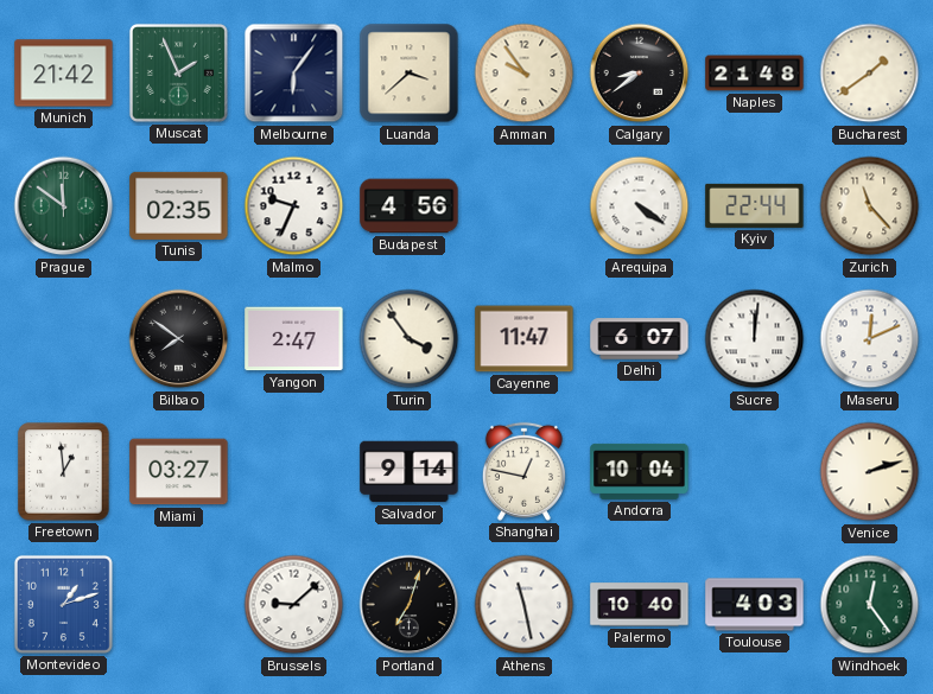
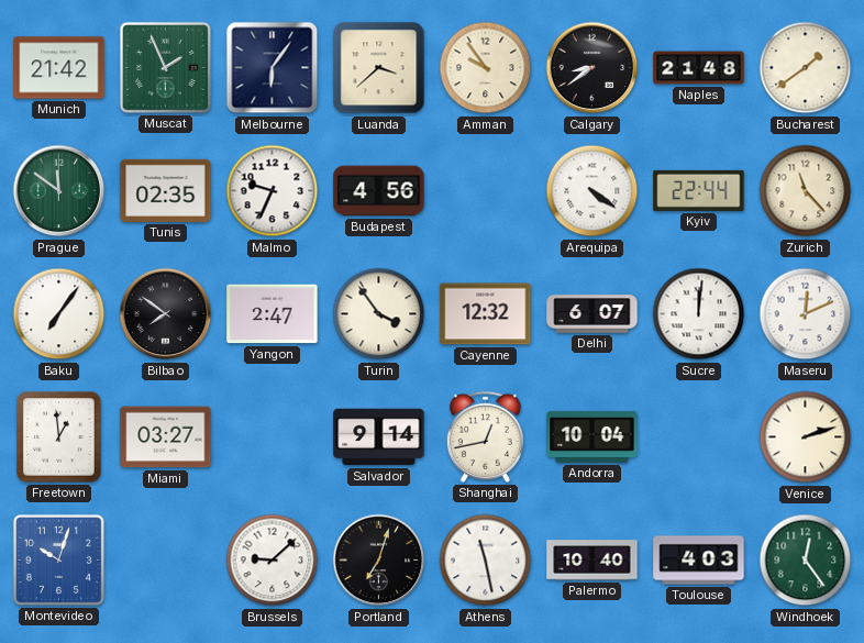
Baku: none -> 7:06
Cayenne: 11:47 -> 12:32
Shanghai: 12:47 -> 12:43
Montevideo: 1:12 -> 10:03
